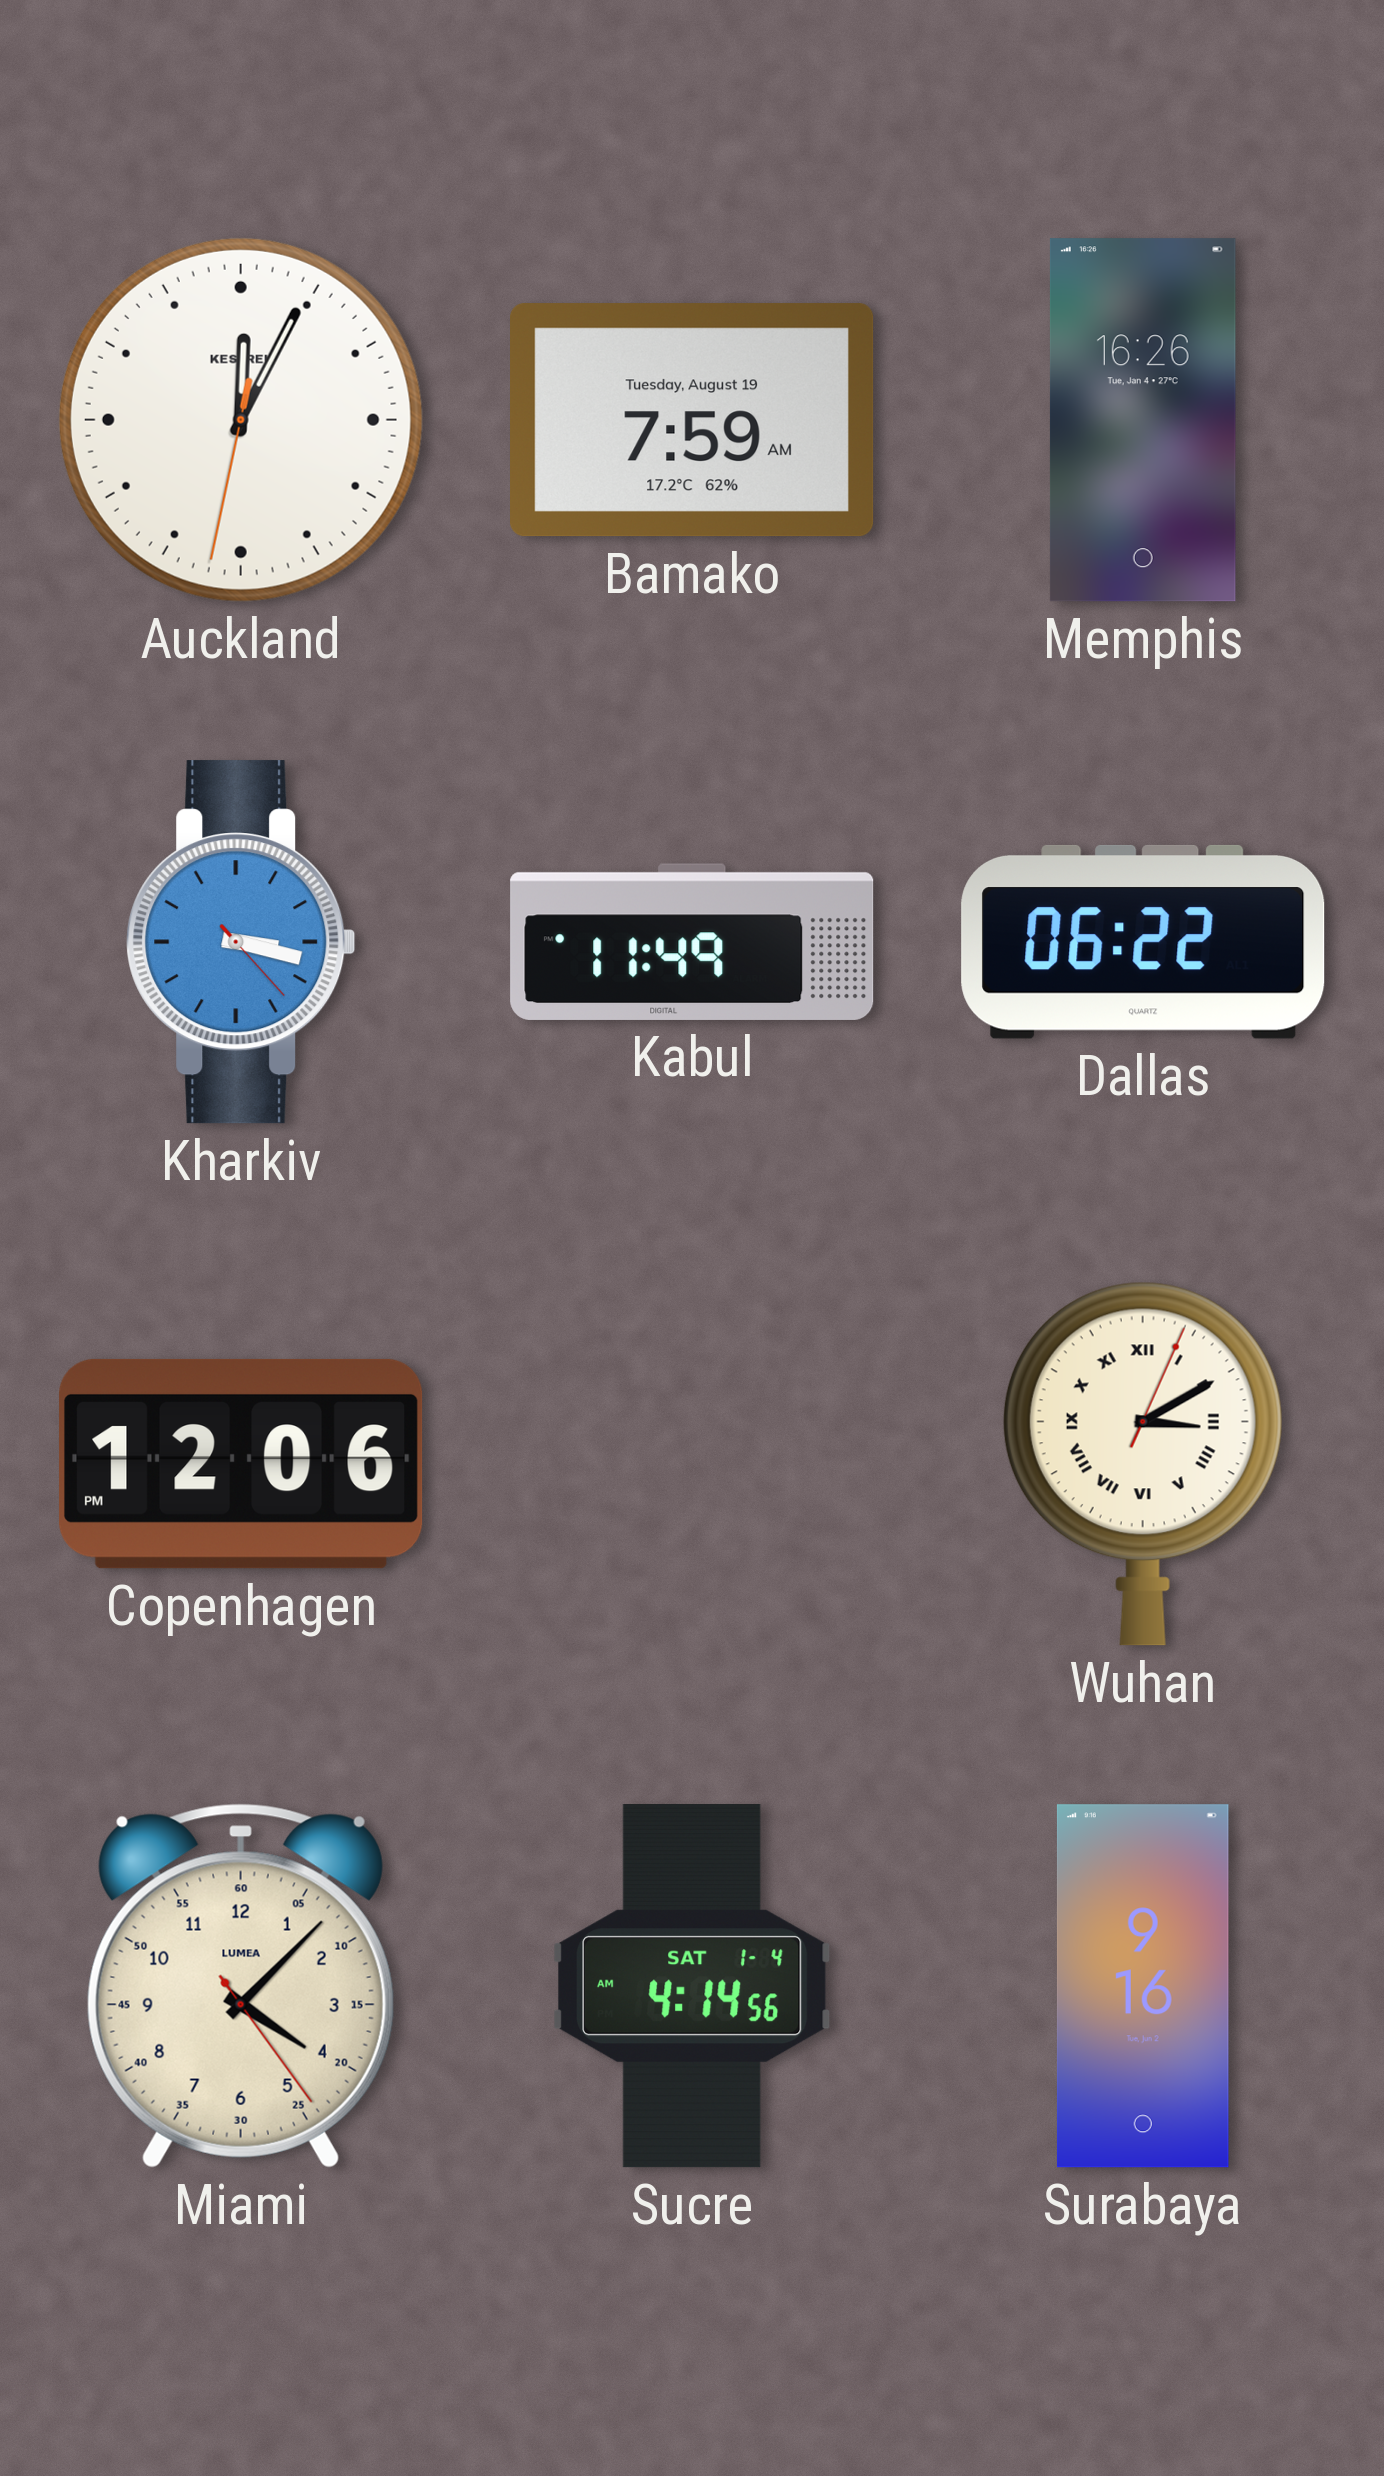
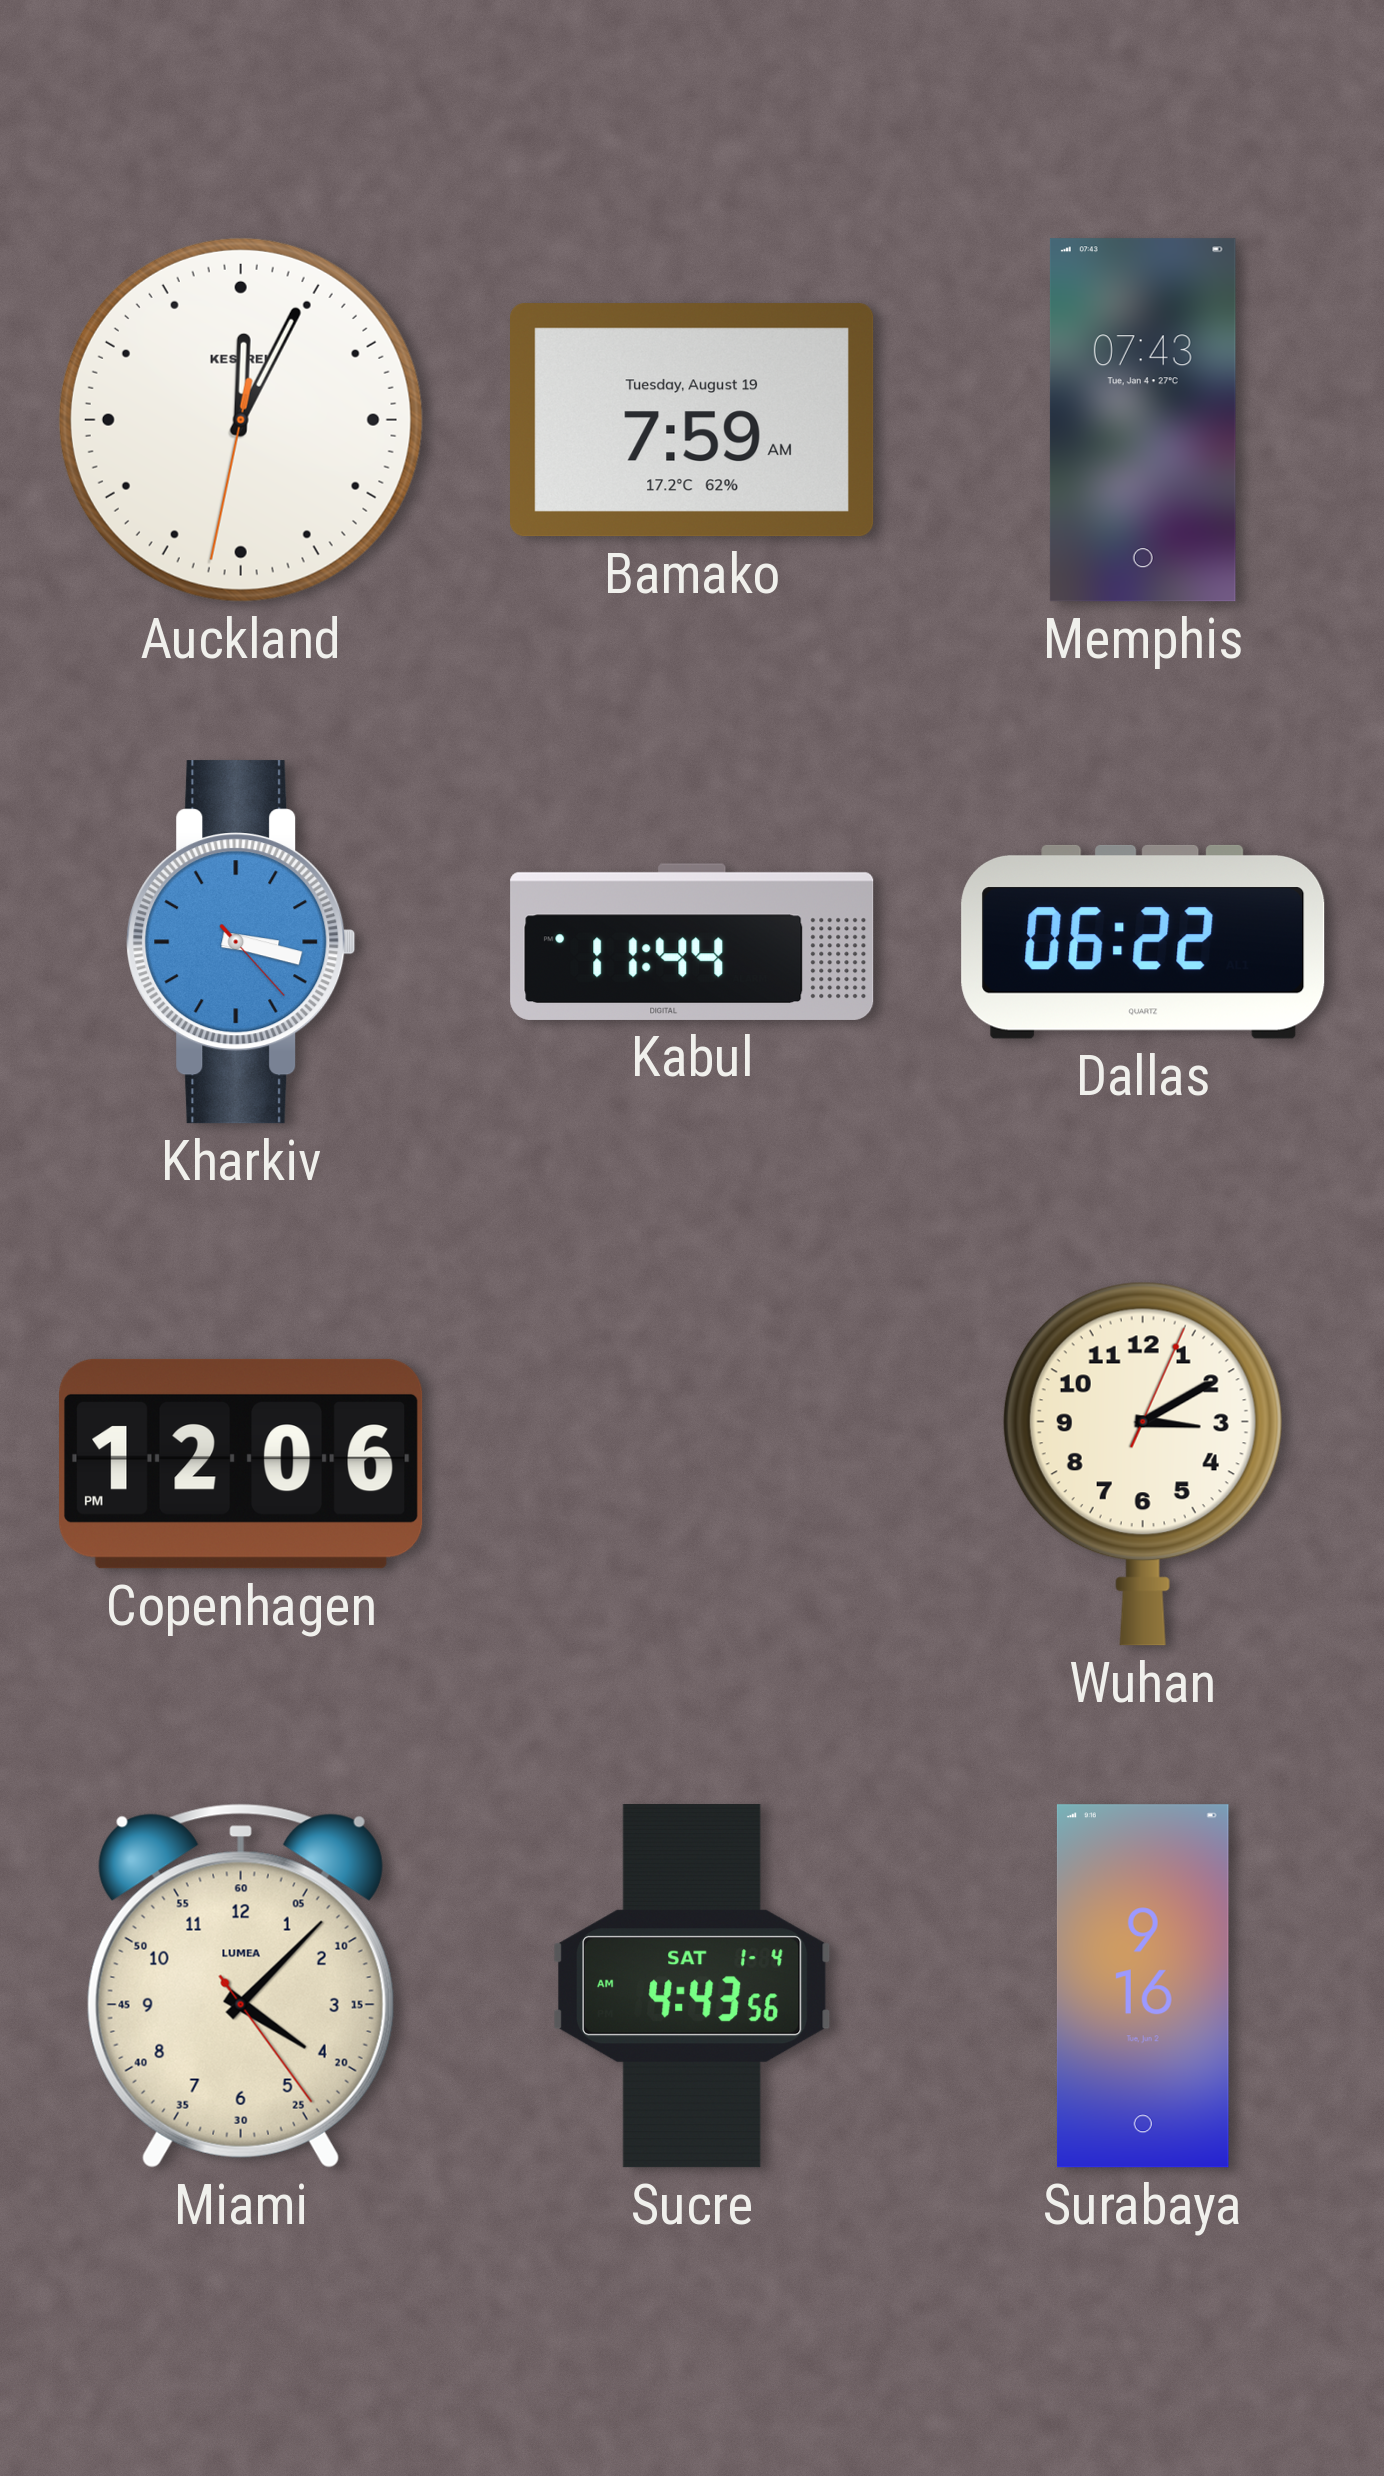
Memphis: 16:26 -> 07:43
Kabul: 11:49 -> 11:44
Wuhan numerals: Roman -> Arabic
Sucre: 4:14 -> 4:43
